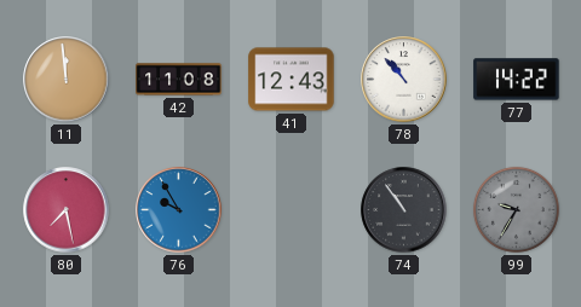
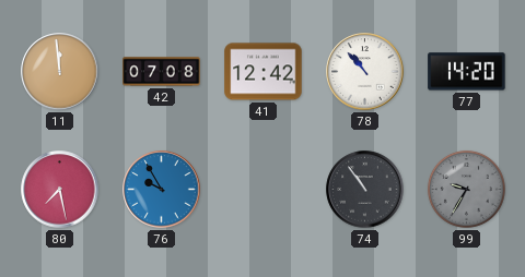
42: 11:08 -> 07:08
41: 12:43 -> 12:42
77: 14:22 -> 14:20
